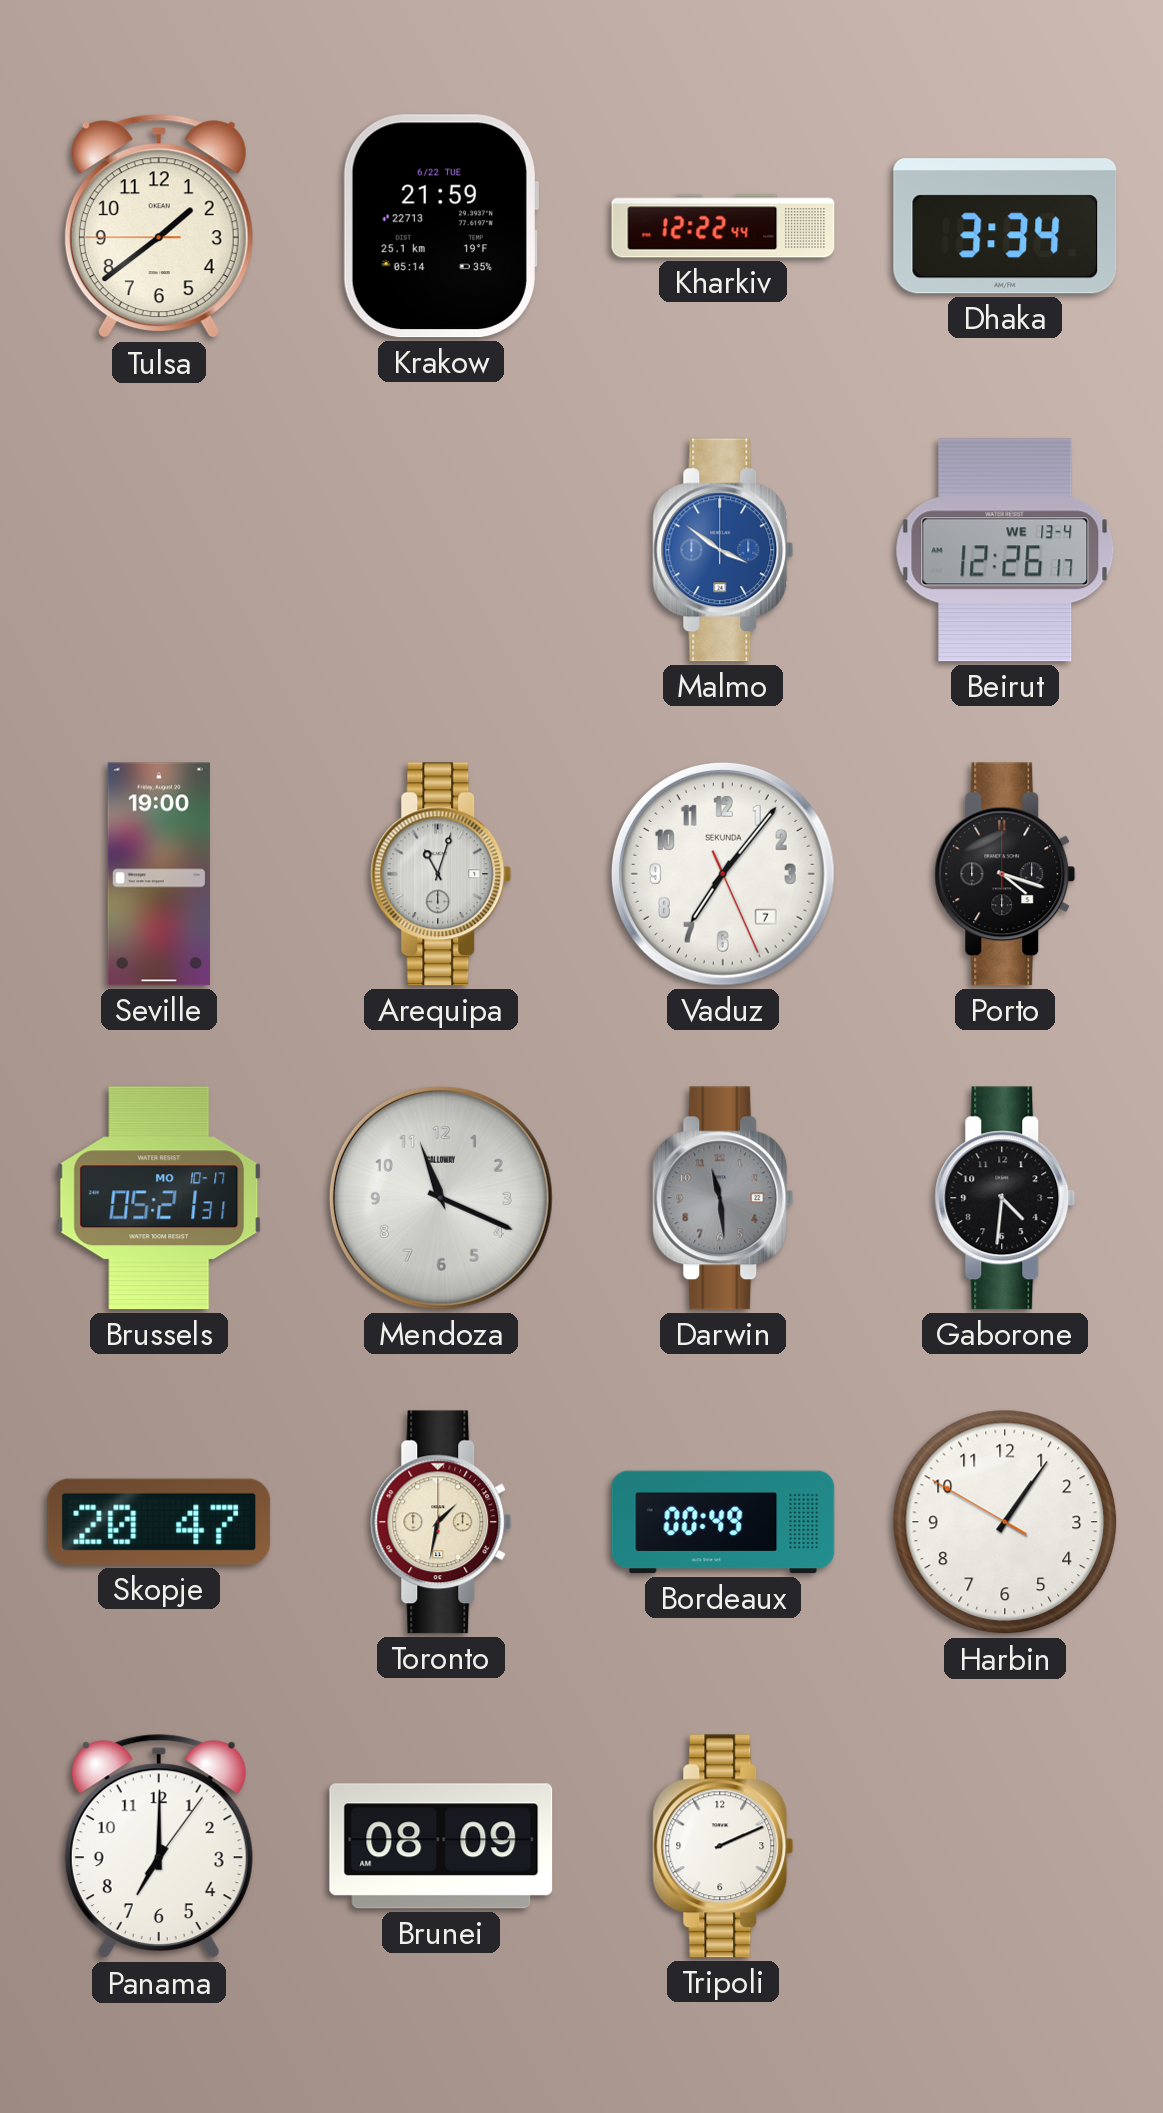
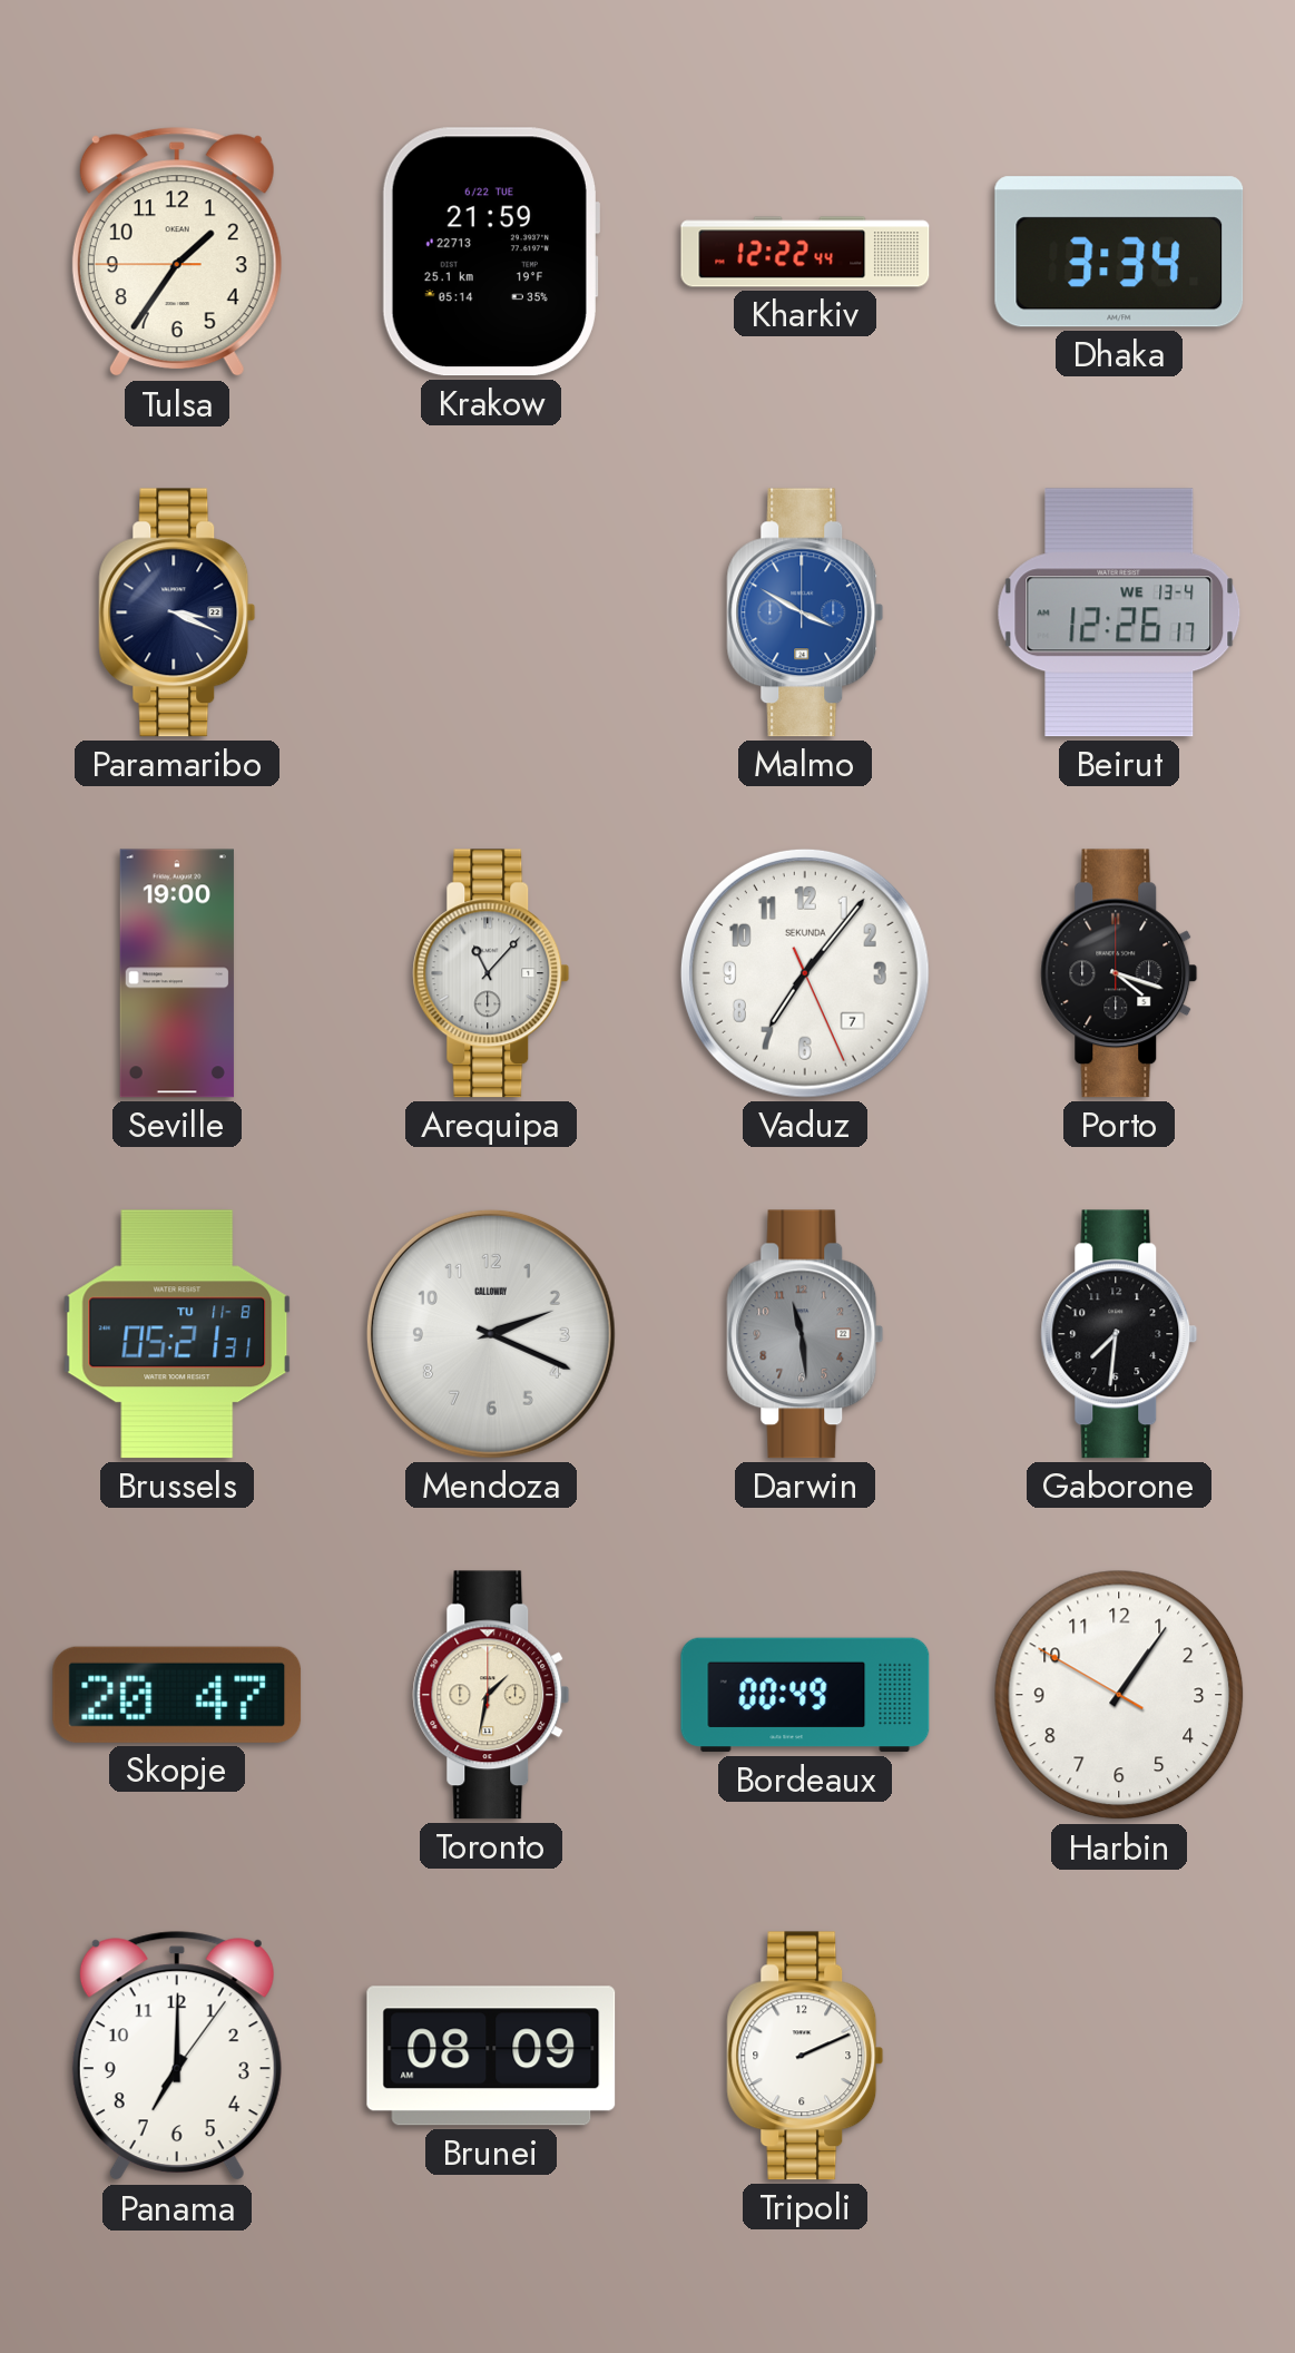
Tulsa: 1:38 -> 1:35
Paramaribo: none -> 3:19
Malmo: 3:51 -> 3:50
Arequipa: 11:03 -> 11:07
Brussels date: MO 10-17 -> TU 11-8
Mendoza: 11:19 -> 2:19
Gaborone: 4:31 -> 7:31
